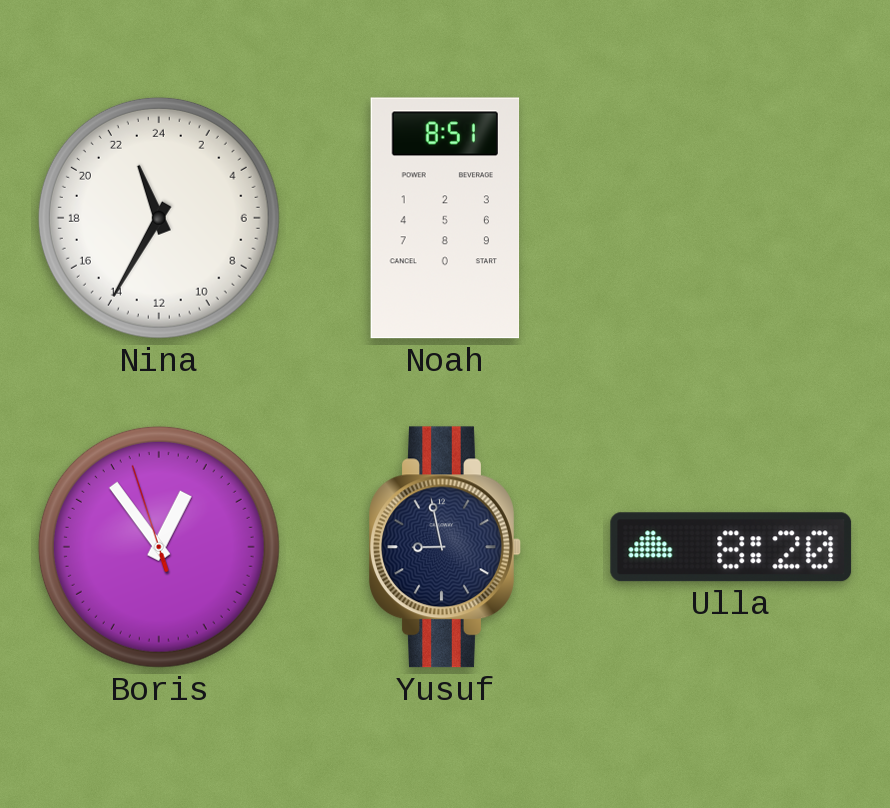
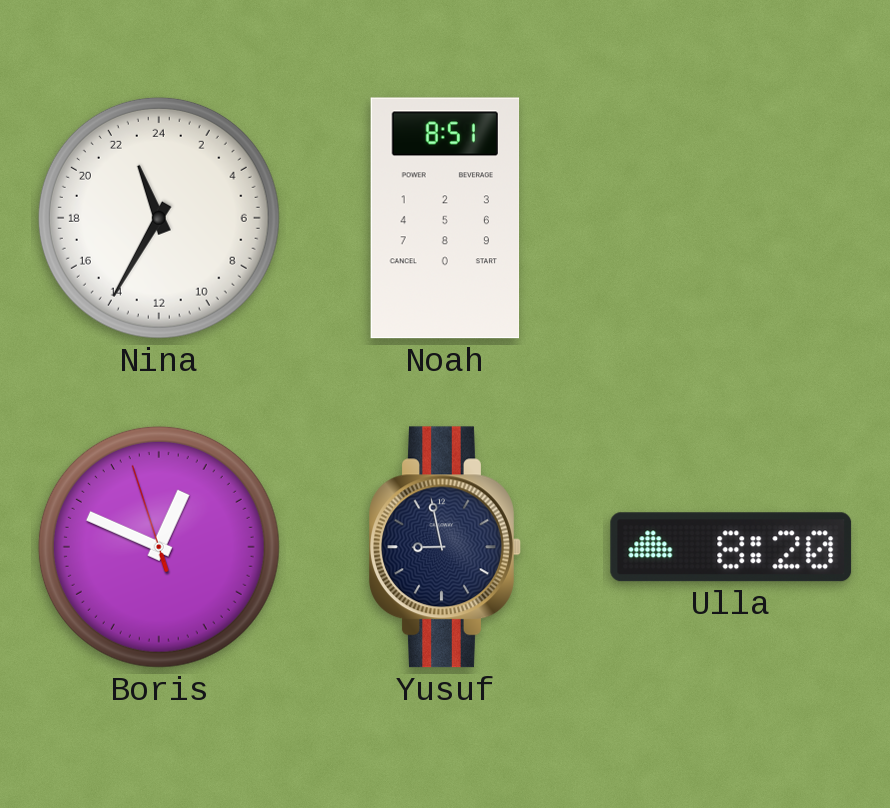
Boris: 12:53 -> 12:48
